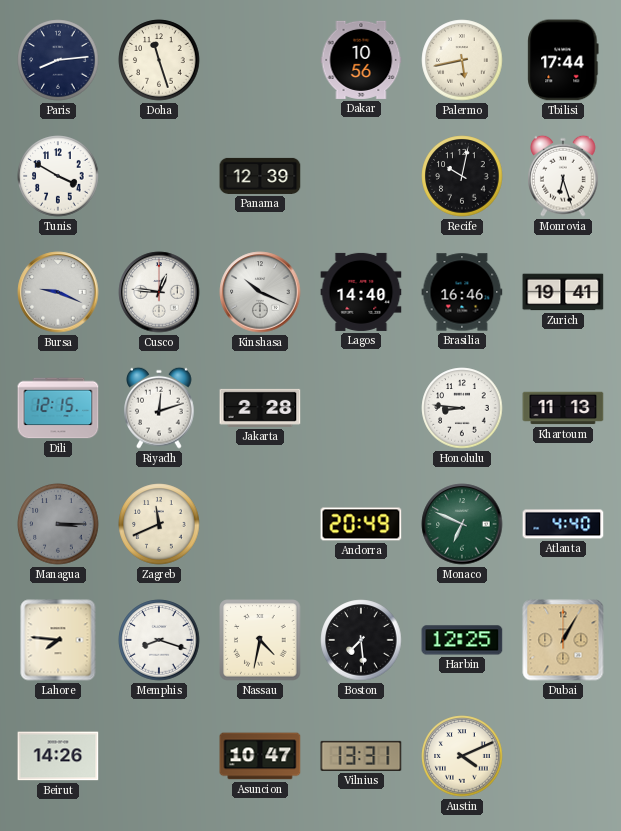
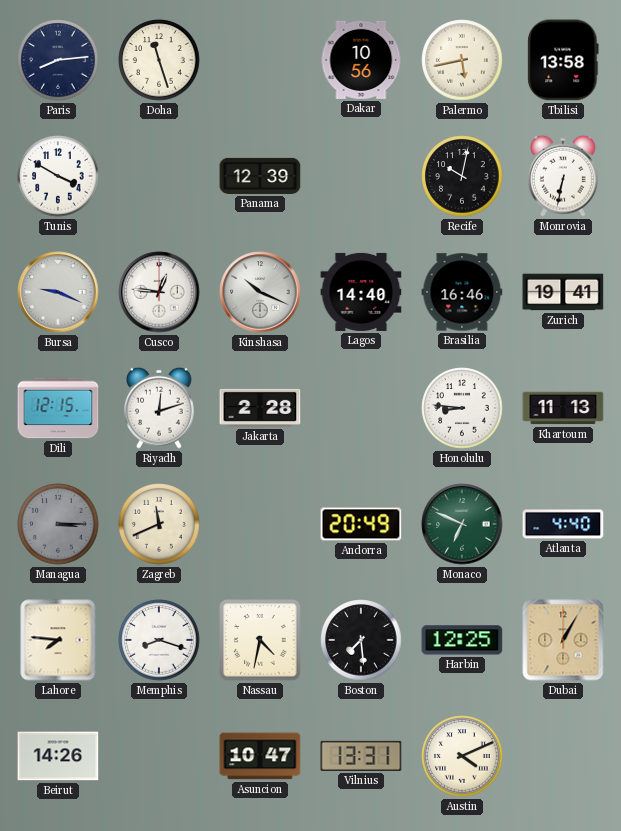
Tbilisi: 17:44 -> 13:58
Monrovia: 6:27 -> 6:32
